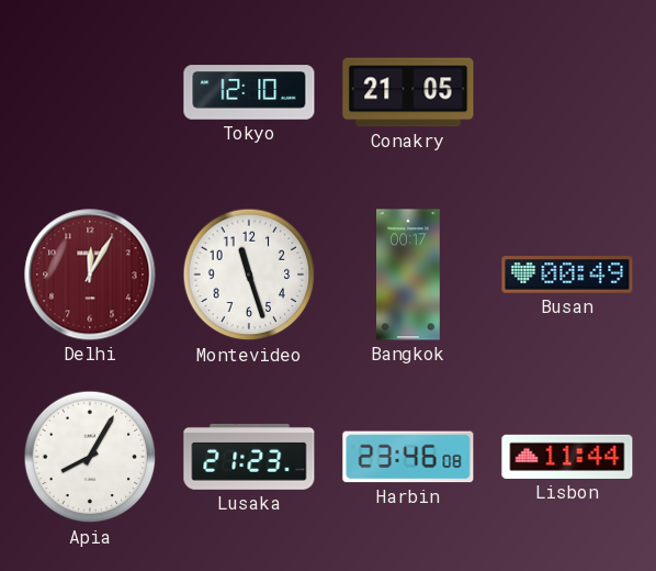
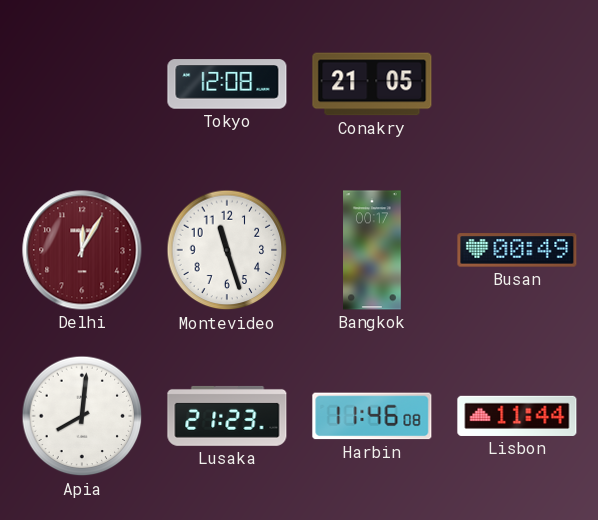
Tokyo: 12:10 -> 12:08
Apia: 8:05 -> 8:01
Harbin: 23:46 -> 11:46
